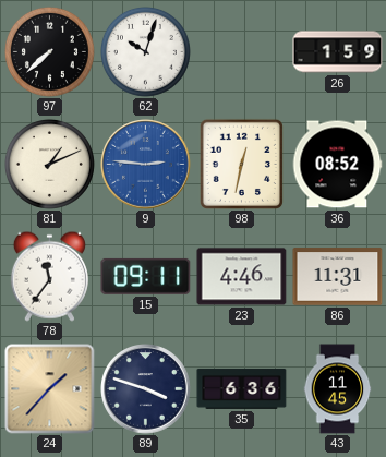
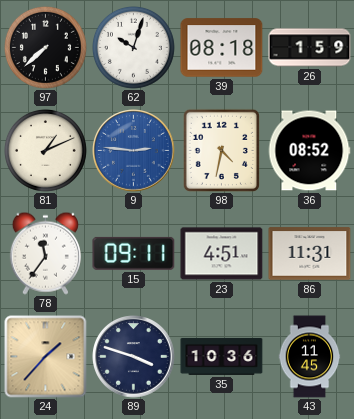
39: none -> 08:18
98: 12:32 -> 4:32
23: 4:46 -> 4:51
35: 6:36 -> 10:36
